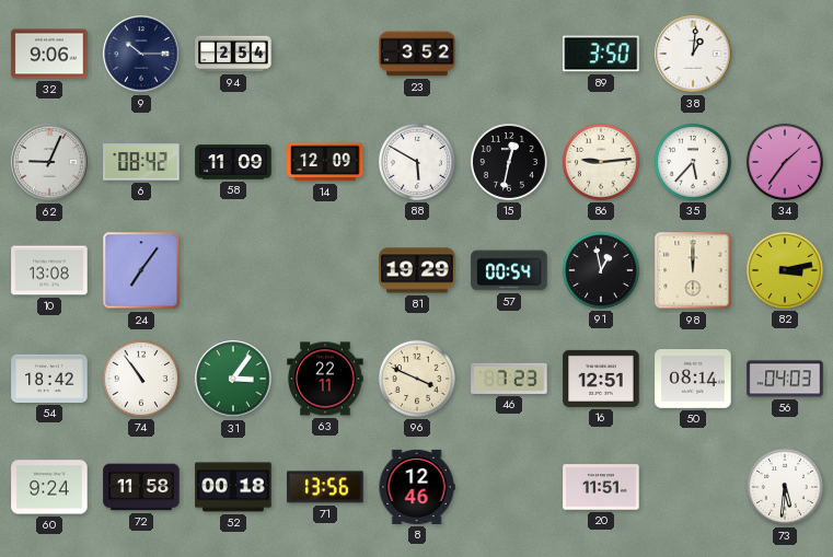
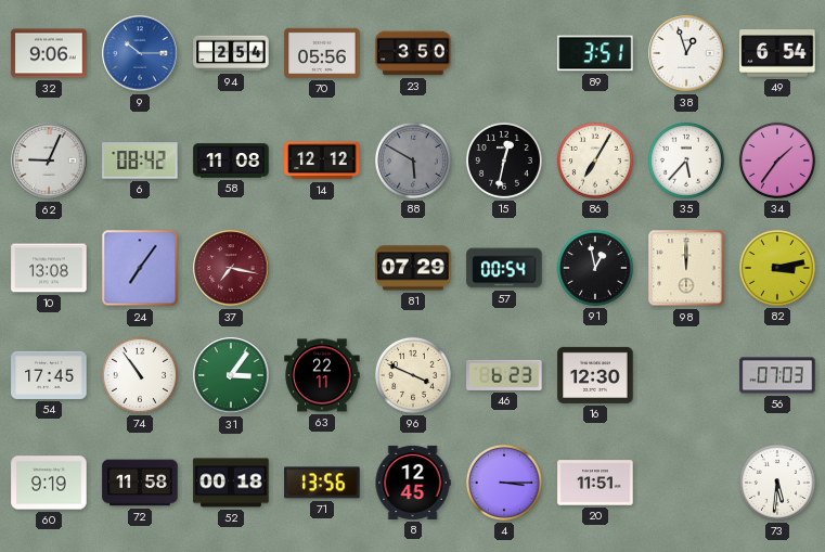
9 dial: navy -> blue
70: none -> 05:56
23: 3:52 -> 3:50
89: 3:50 -> 3:51
38: 1:01 -> 12:57
49: none -> 6:54
58: 11:09 -> 11:08
14: 12:09 -> 12:12
88 dial: white -> grey
86: 9:14 -> 7:05
37: none -> 7:17
81: 19:29 -> 07:29
54: 18:42 -> 17:45
46: 7:23 -> 6:23
16: 12:51 -> 12:30
50: 08:14 -> none
56: 04:03 -> 07:03
60: 9:24 -> 9:19
8: 12:46 -> 12:45
4: none -> 3:15
